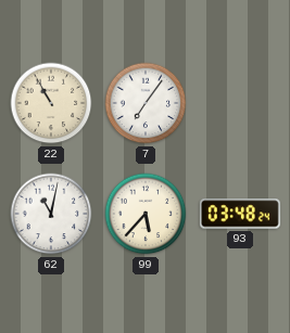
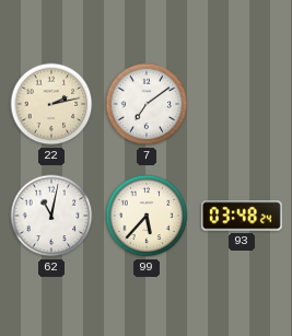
22: 10:55 -> 2:13
7: 7:06 -> 7:09
